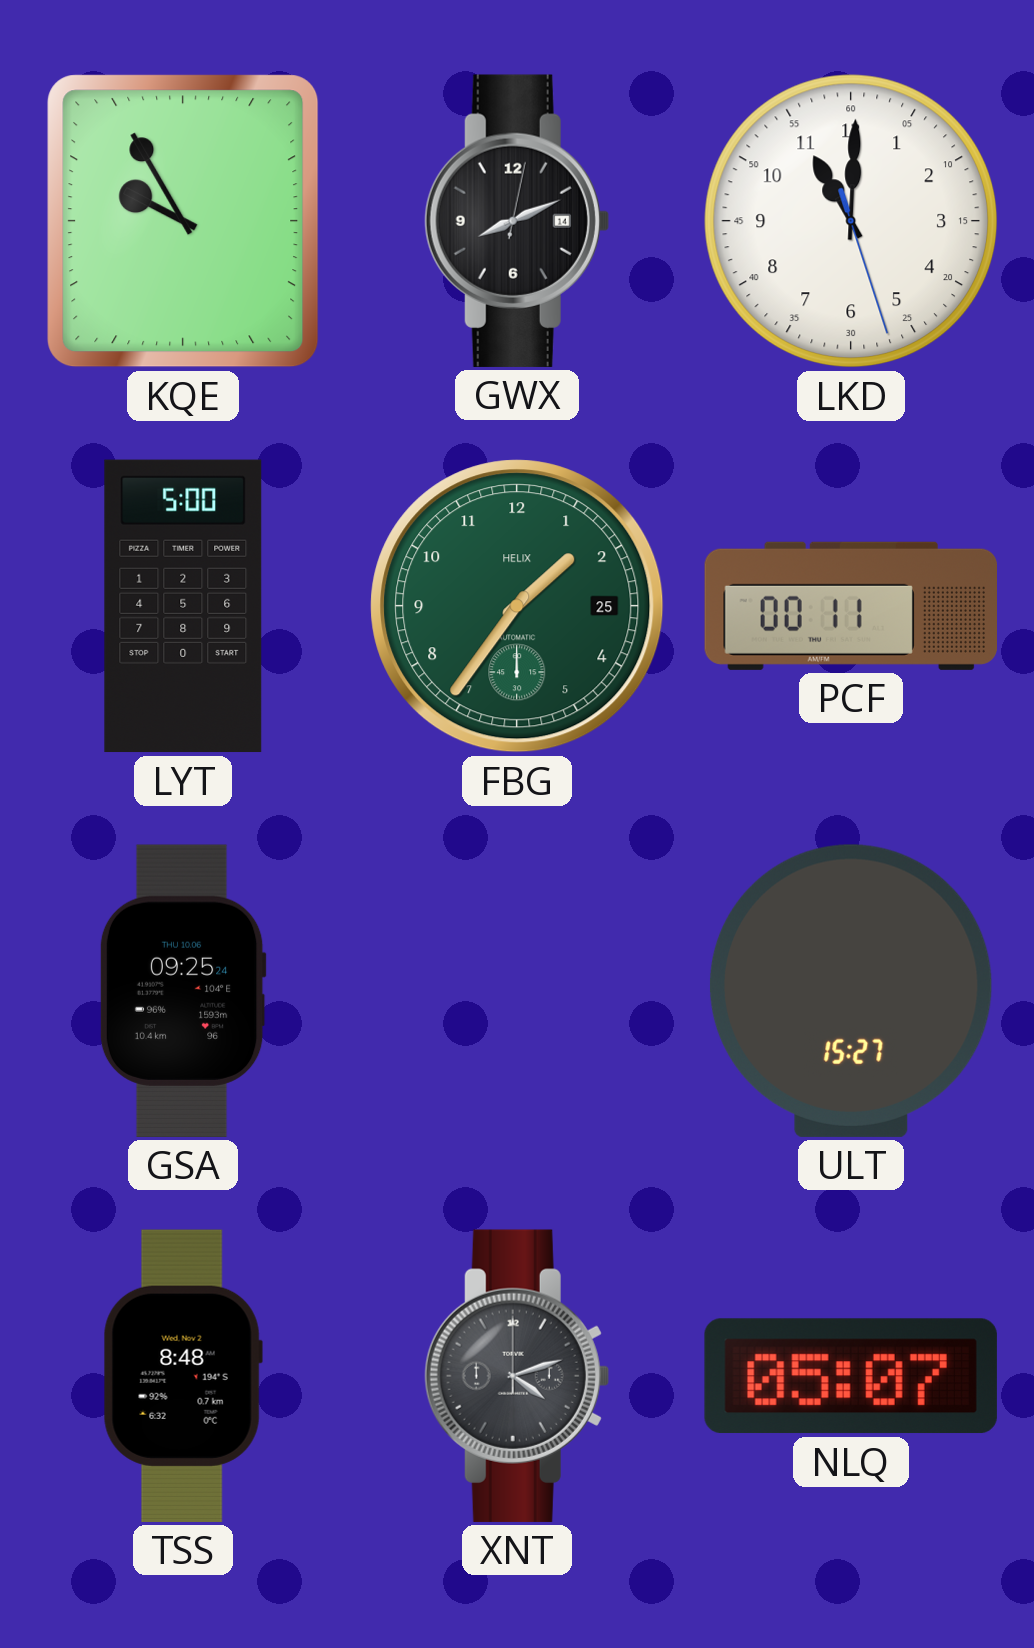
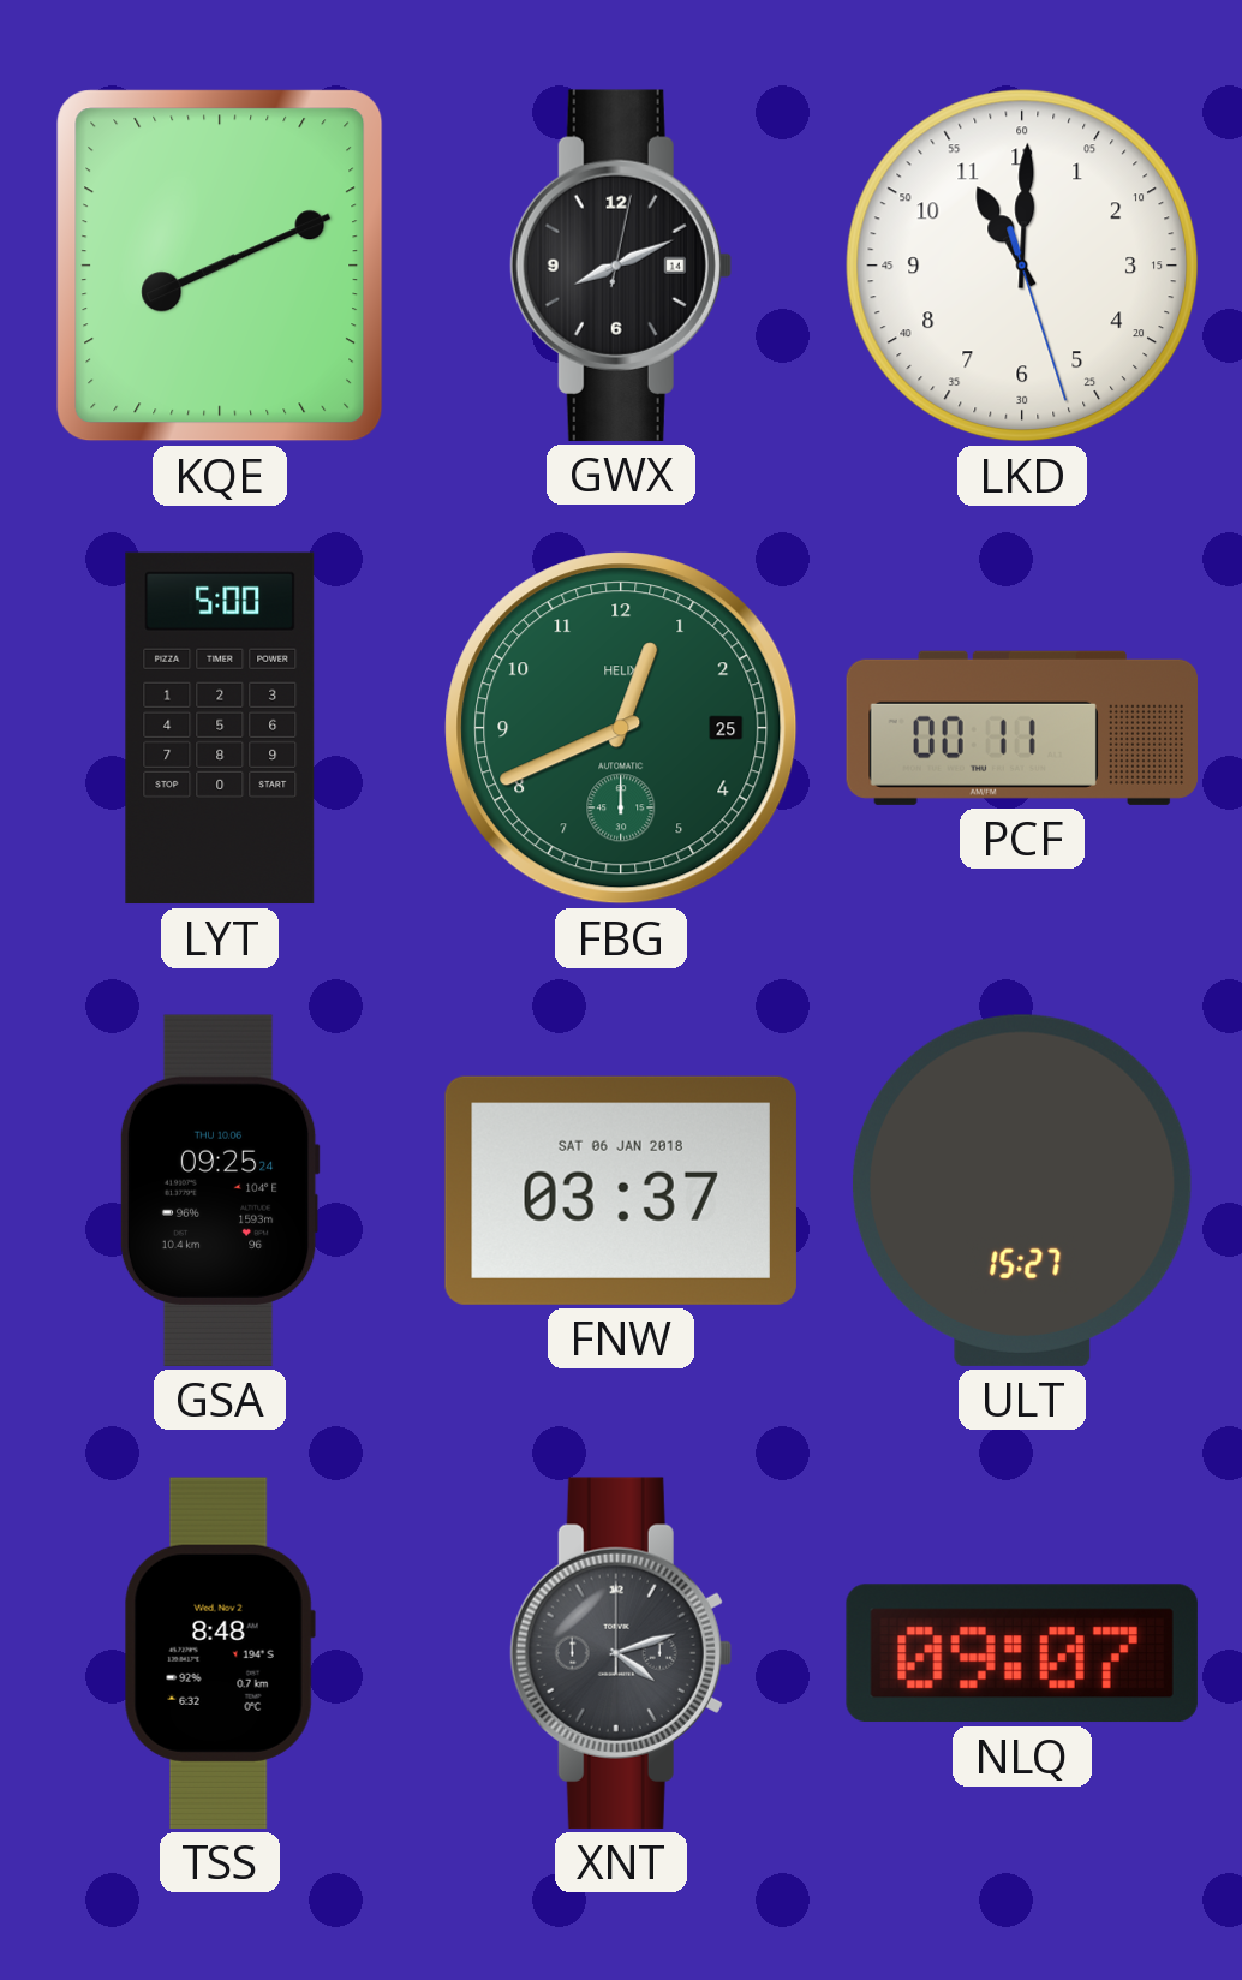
KQE: 9:55 -> 8:11
FBG: 1:36 -> 12:41
FNW: none -> 03:37
NLQ: 05:07 -> 09:07
